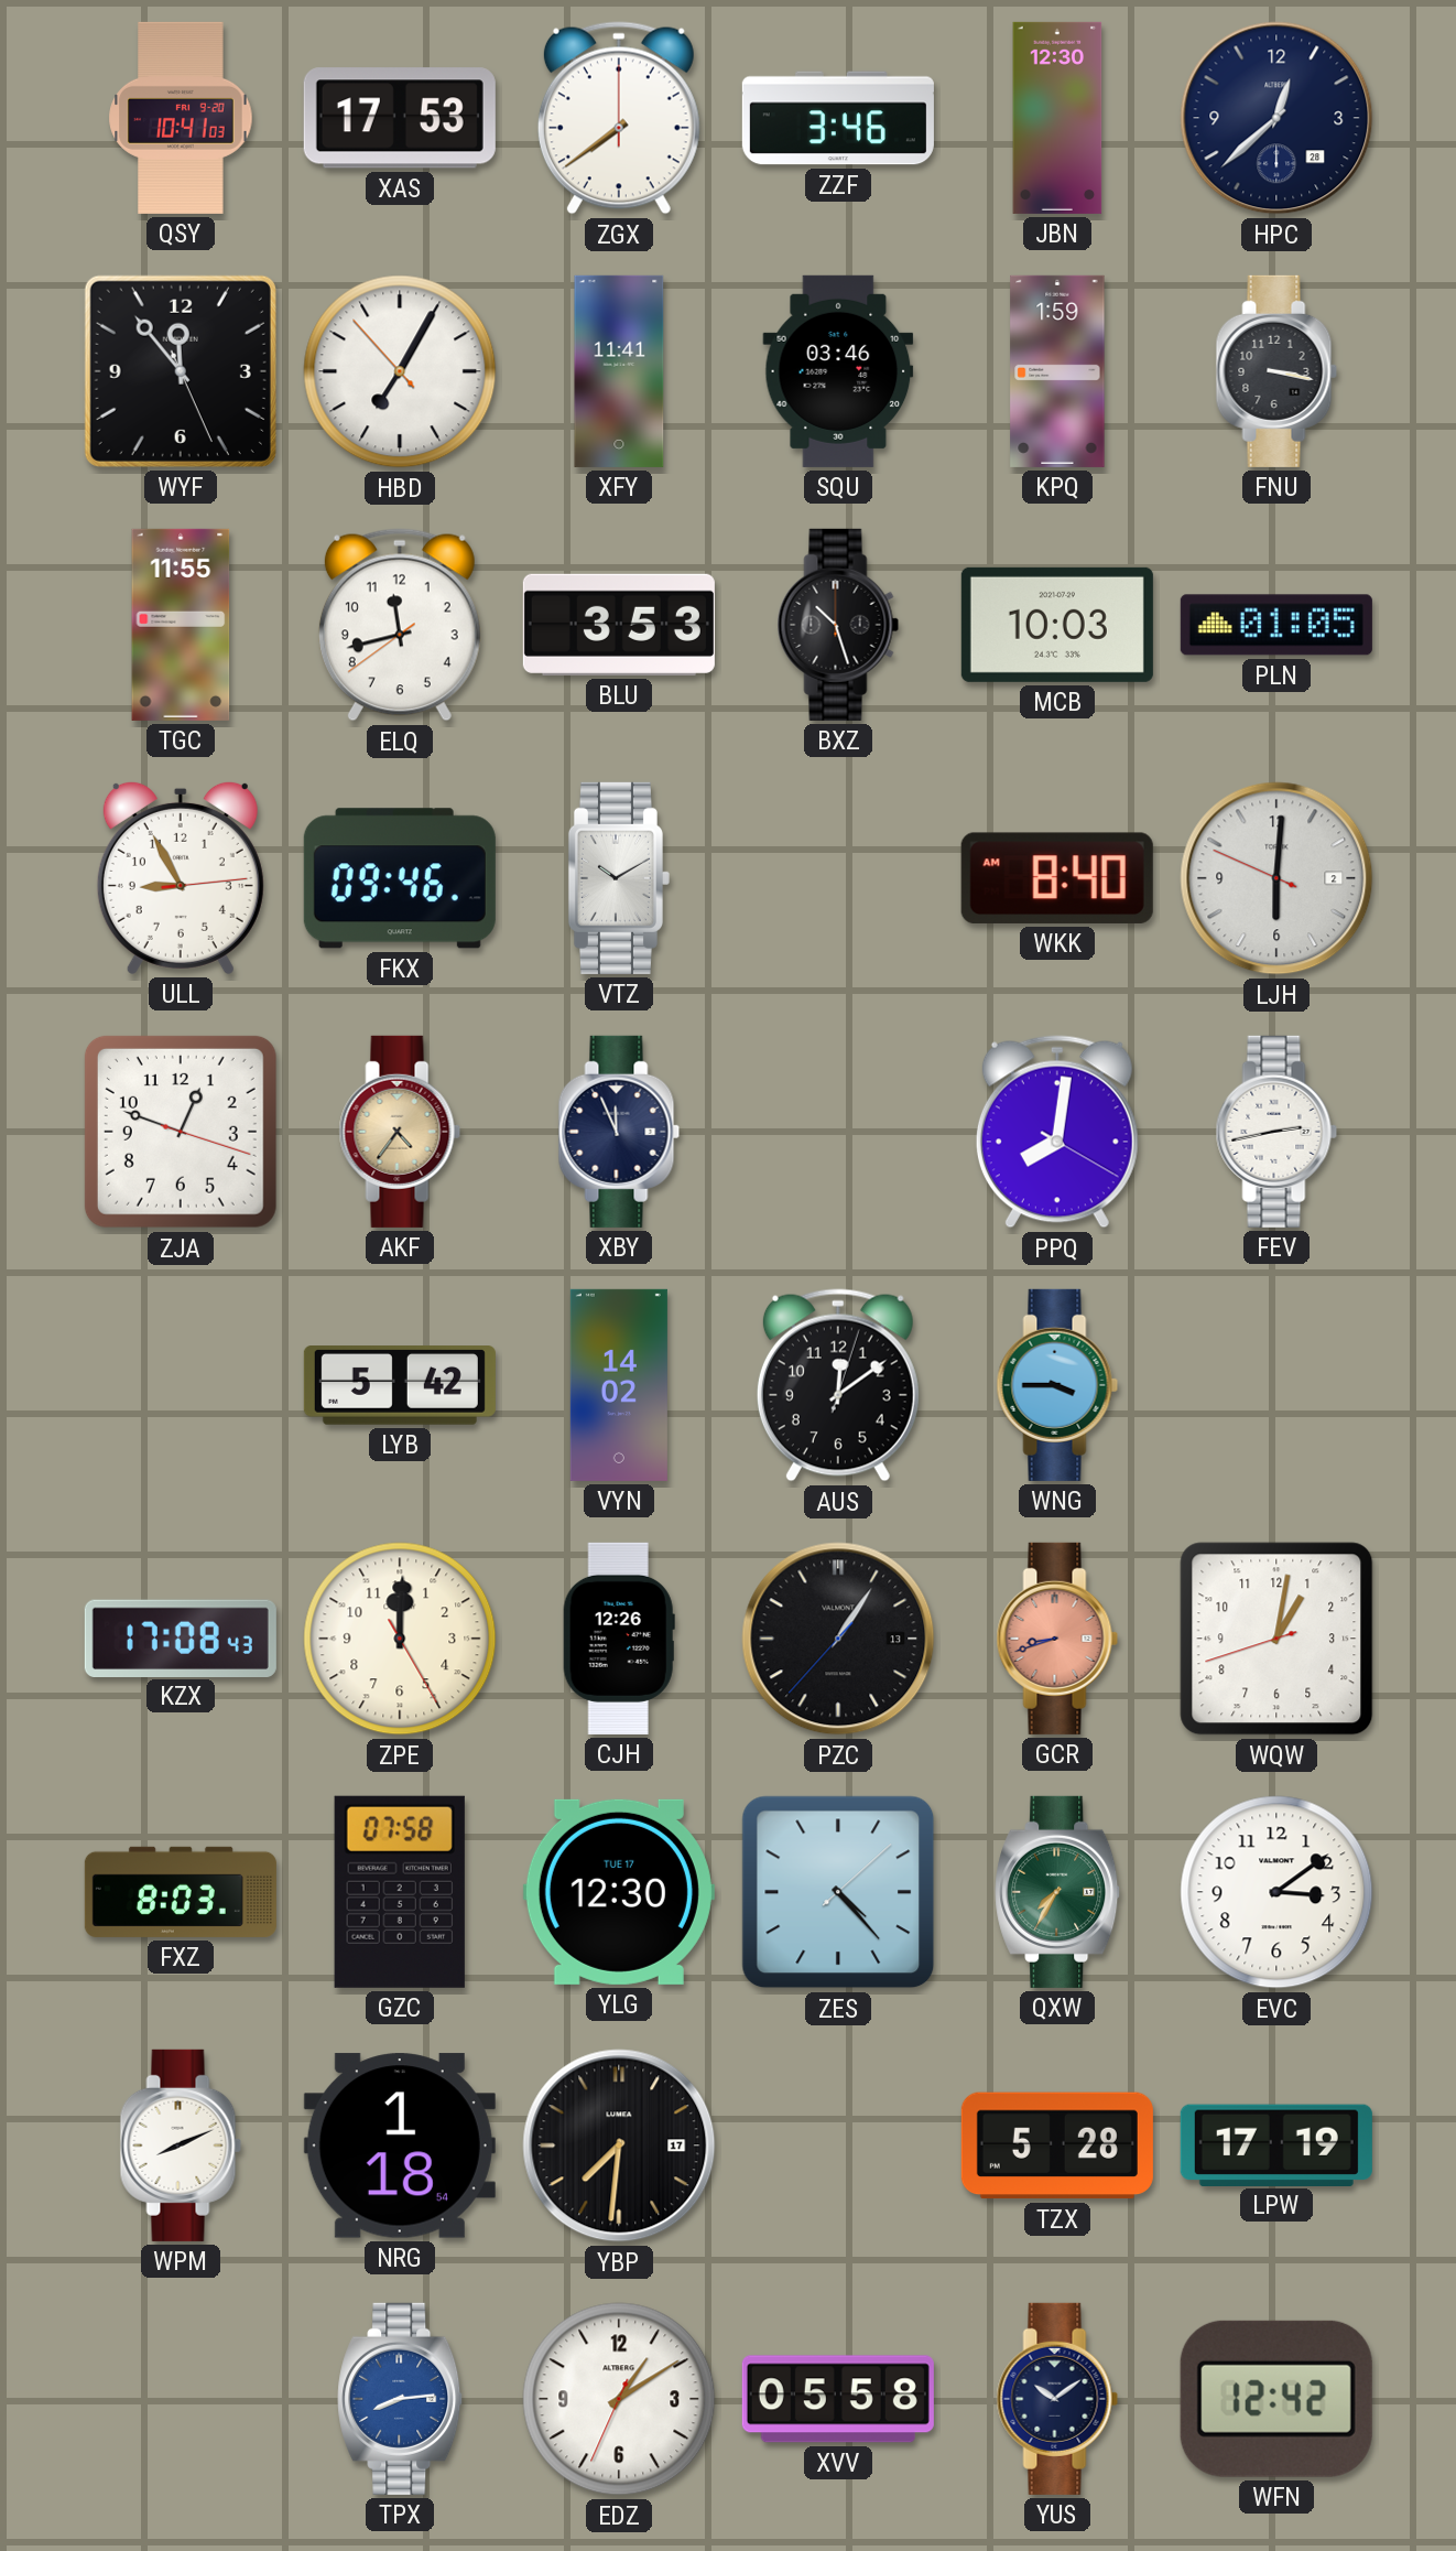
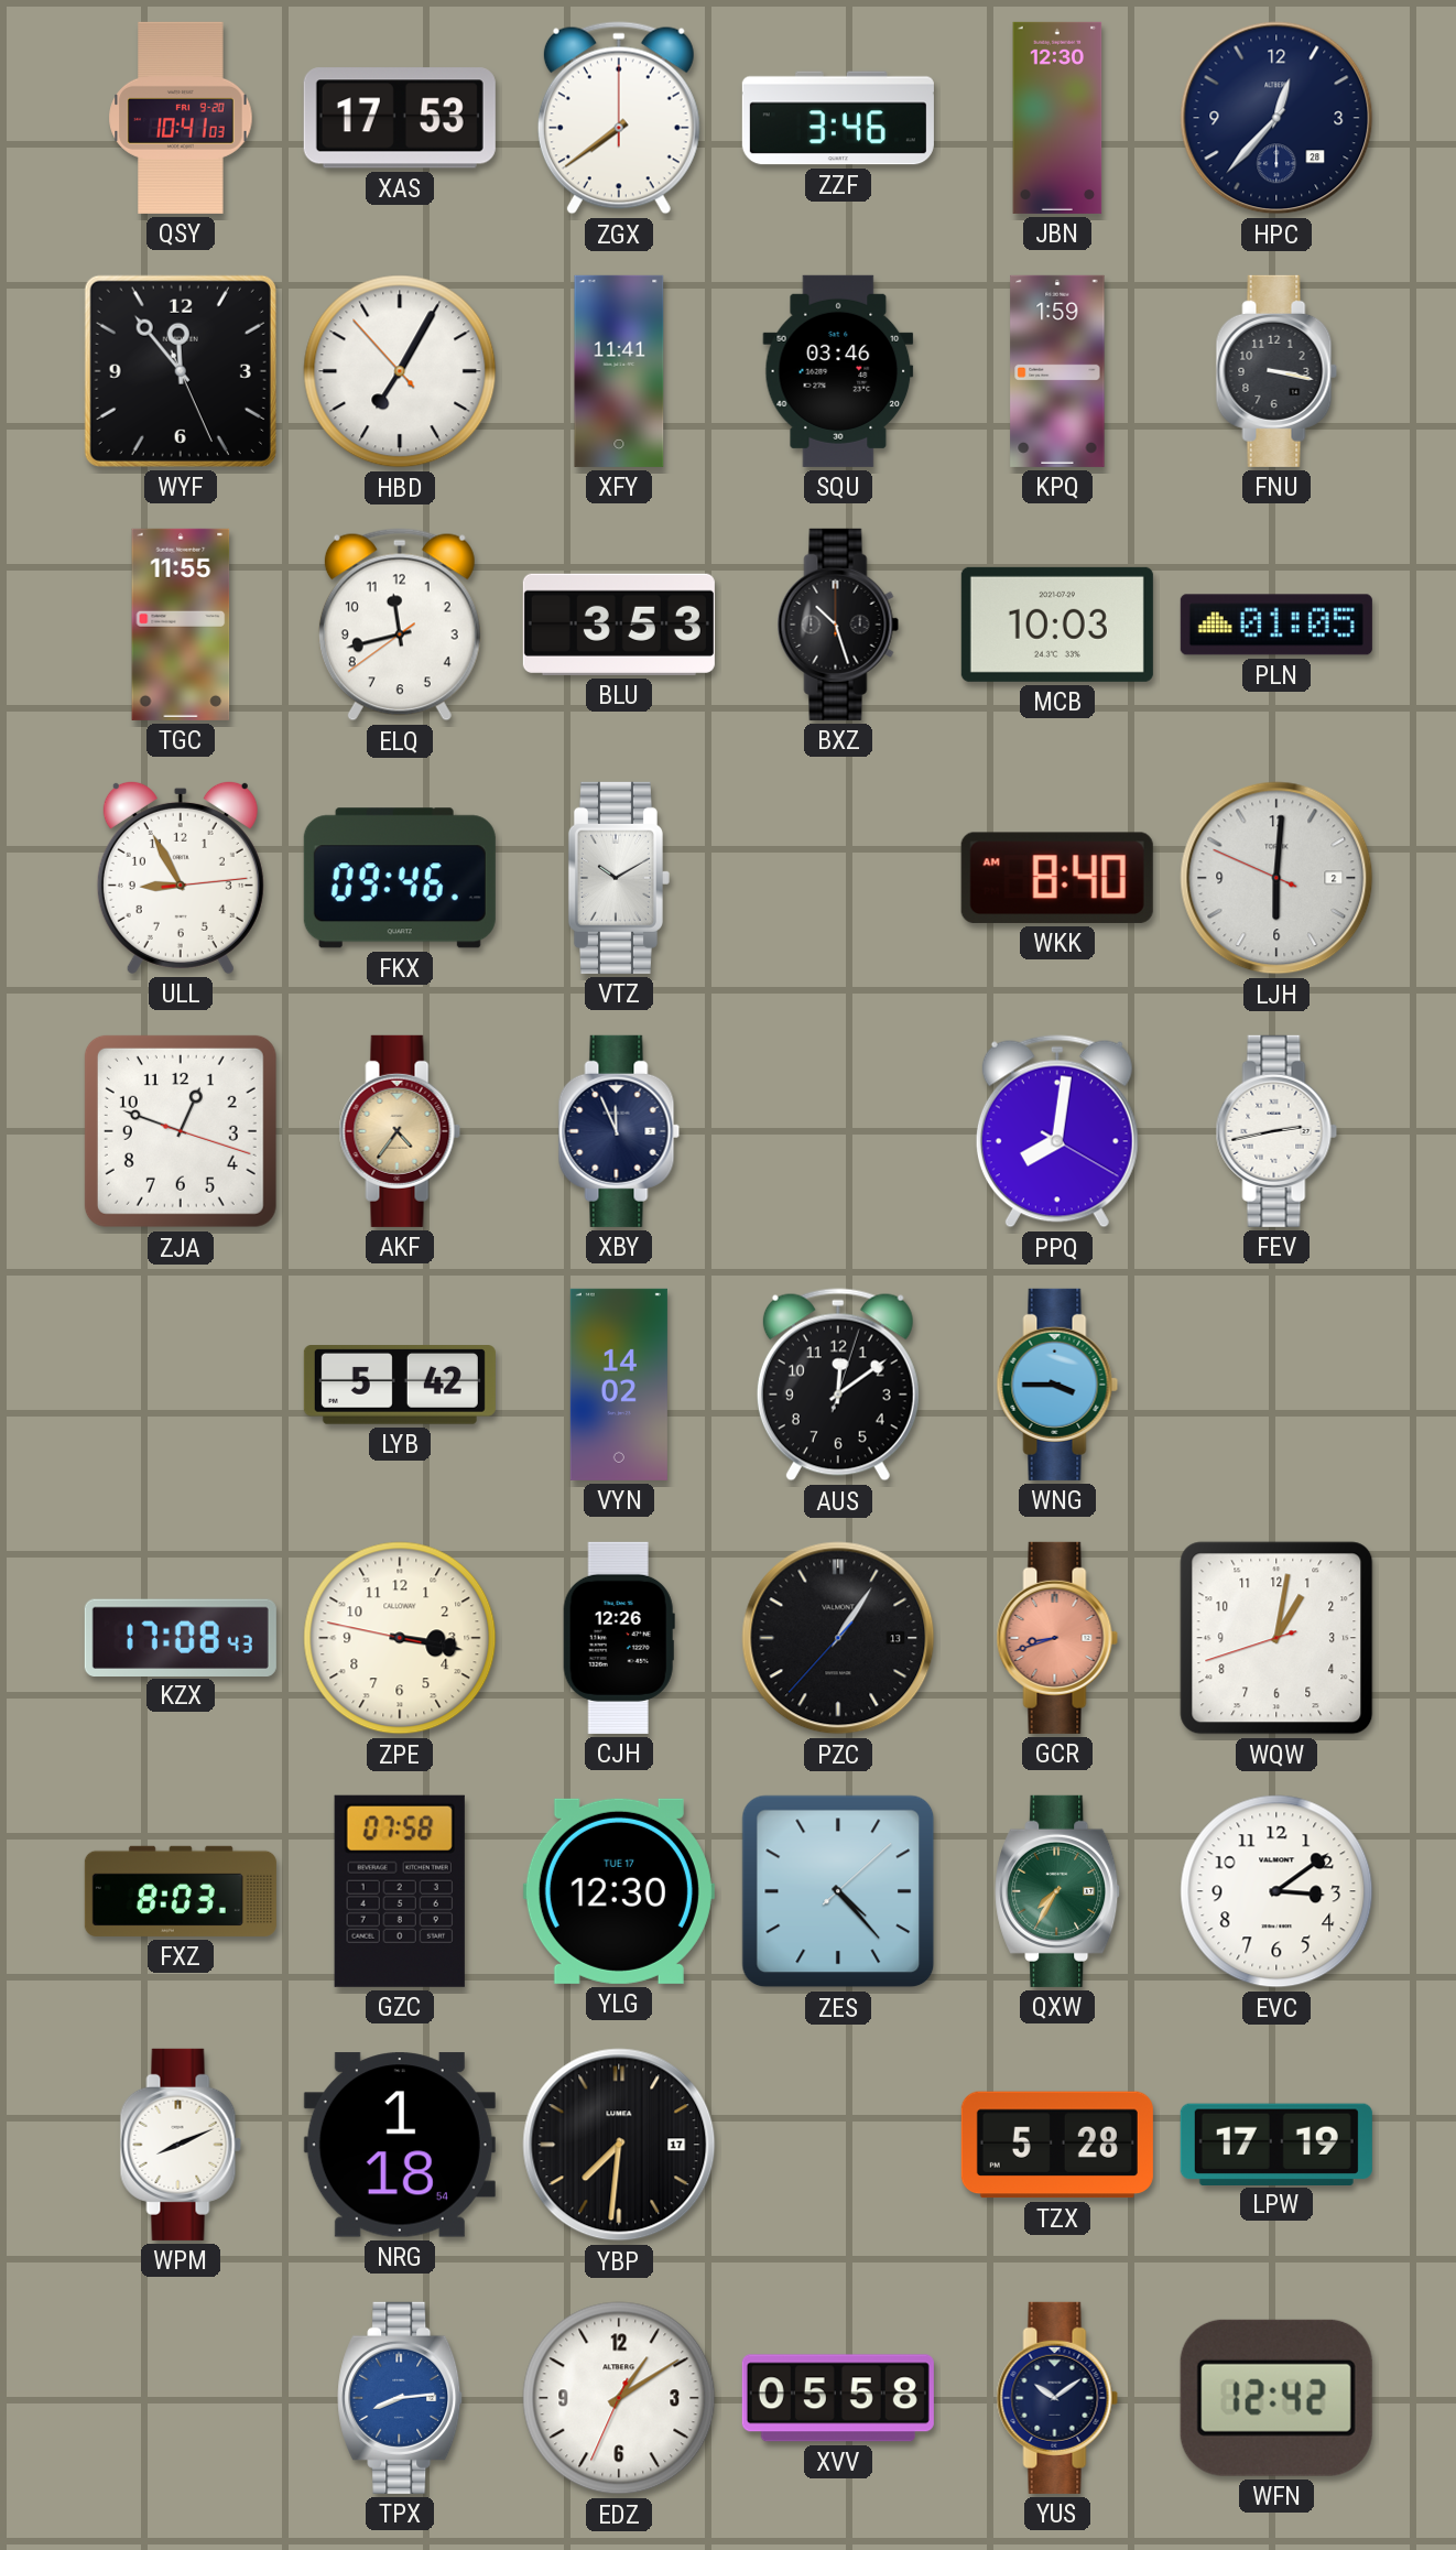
HPC: 12:38 -> 12:37
ZPE: 12:00 -> 3:16
